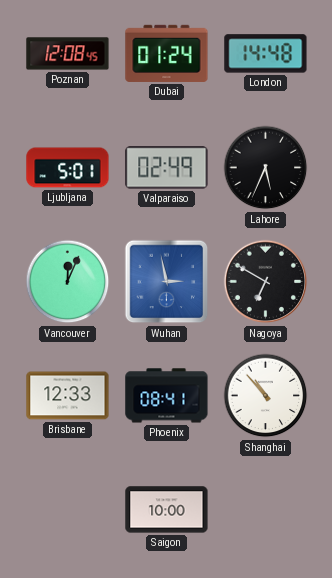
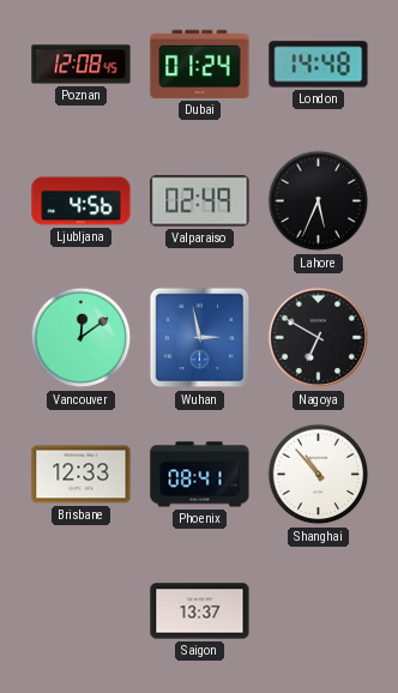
Ljubljana: 5:01 -> 4:56
Vancouver: 12:04 -> 12:09
Saigon: 10:00 -> 13:37
